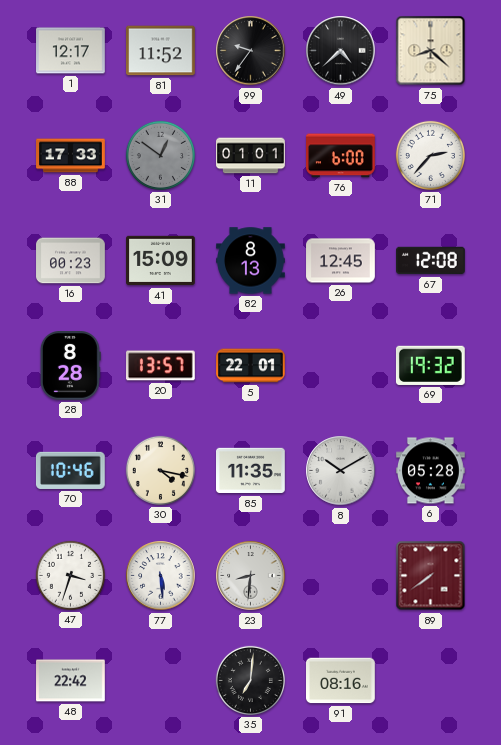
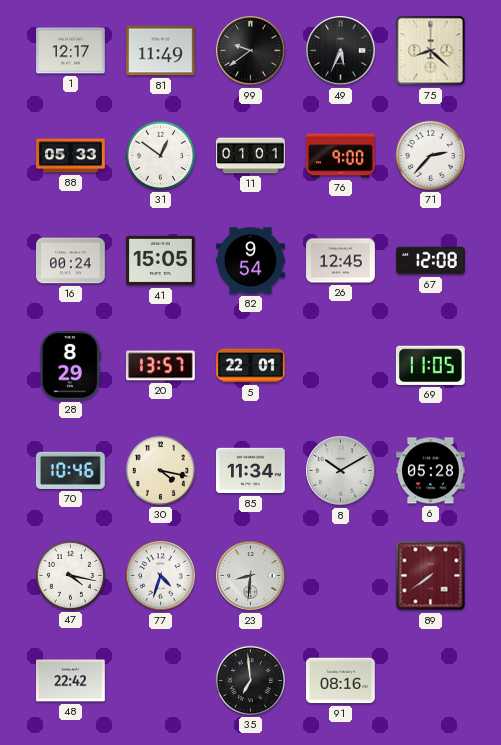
81: 11:52 -> 11:49
99: 9:36 -> 9:39
49: 4:38 -> 5:34
88: 17:33 -> 05:33
31 dial: grey -> white
76: 6:00 -> 9:00
16: 00:23 -> 00:24
41: 15:09 -> 15:05
82: 8:13 -> 9:54
28: 8:28 -> 8:29
69: 19:32 -> 11:05
85: 11:35 -> 11:34
47: 3:33 -> 4:17
77: 5:29 -> 4:33
35: 7:01 -> 6:59
